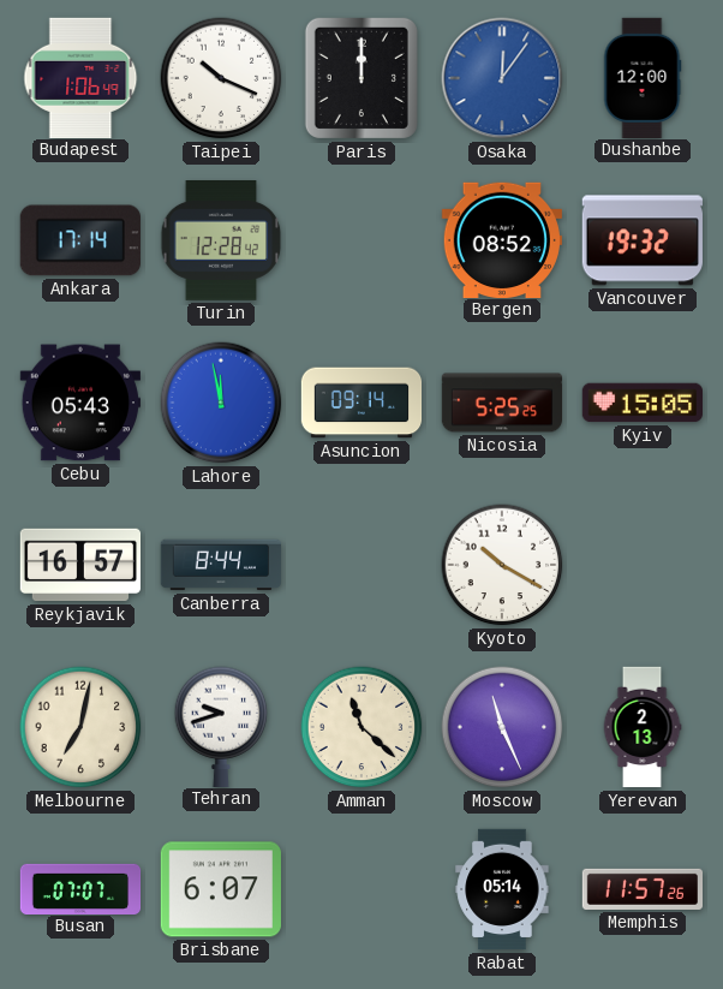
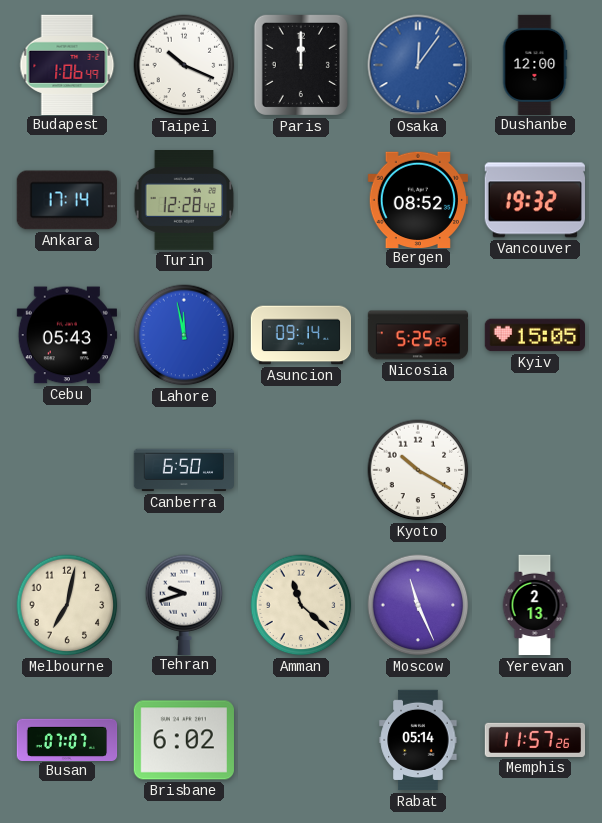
Reykjavik: 16:57 -> none
Canberra: 8:44 -> 6:50
Brisbane: 6:07 -> 6:02
